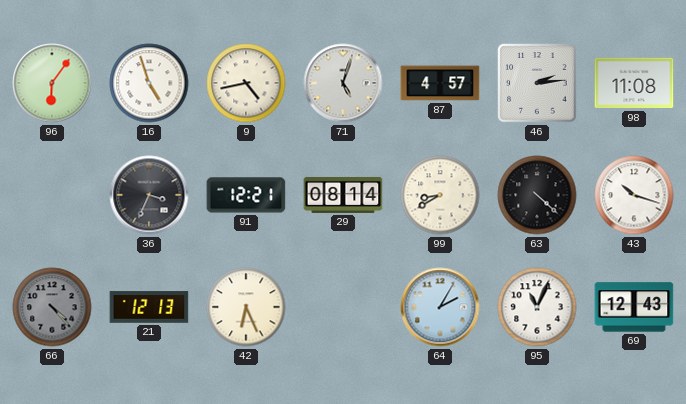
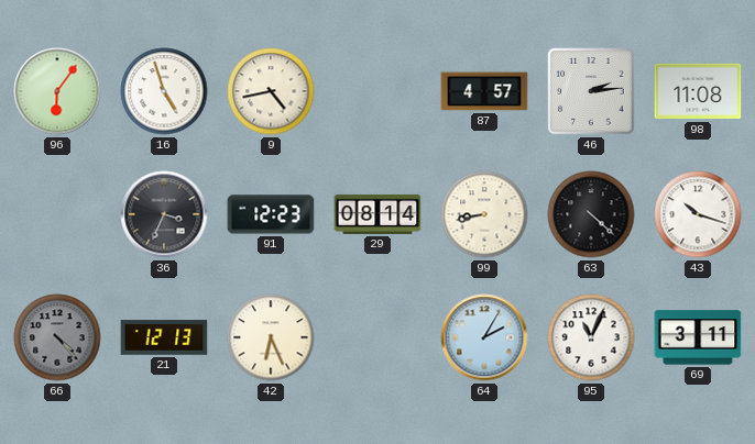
71: 5:03 -> none
91: 12:21 -> 12:23
99: 8:40 -> 8:43
69: 12:43 -> 3:11
